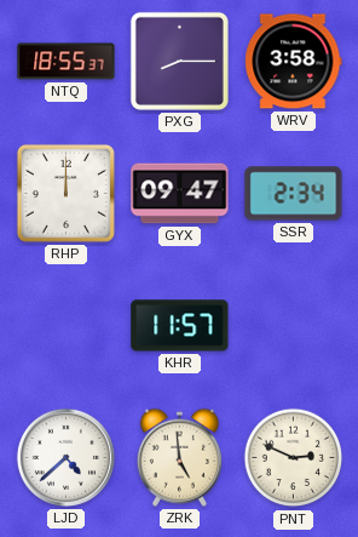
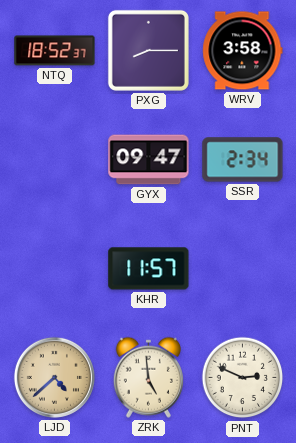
NTQ: 18:55 -> 18:52
RHP: 12:00 -> none
LJD dial: white -> champagne
